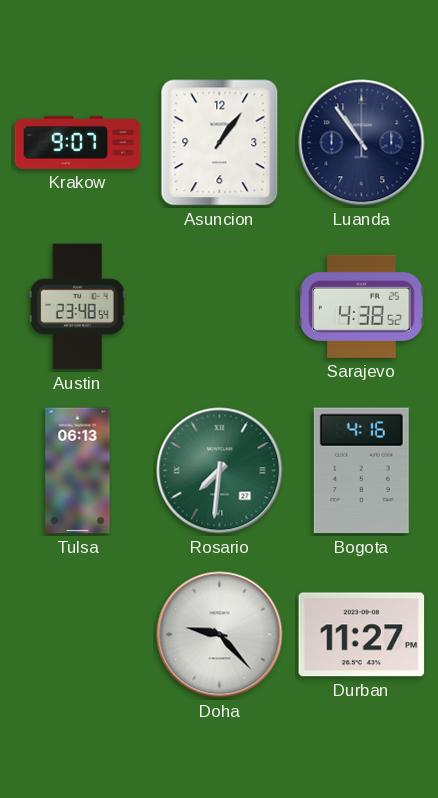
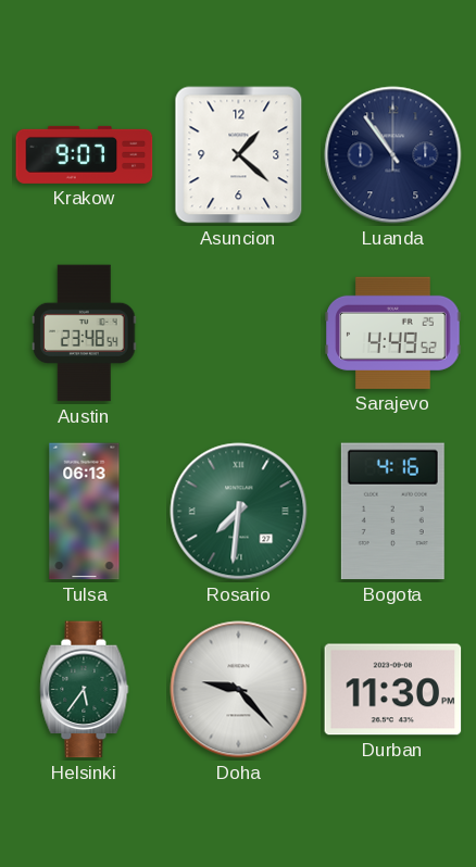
Asuncion: 1:06 -> 1:22
Sarajevo: 4:38 -> 4:49
Helsinki: none -> 5:36
Durban: 11:27 -> 11:30
